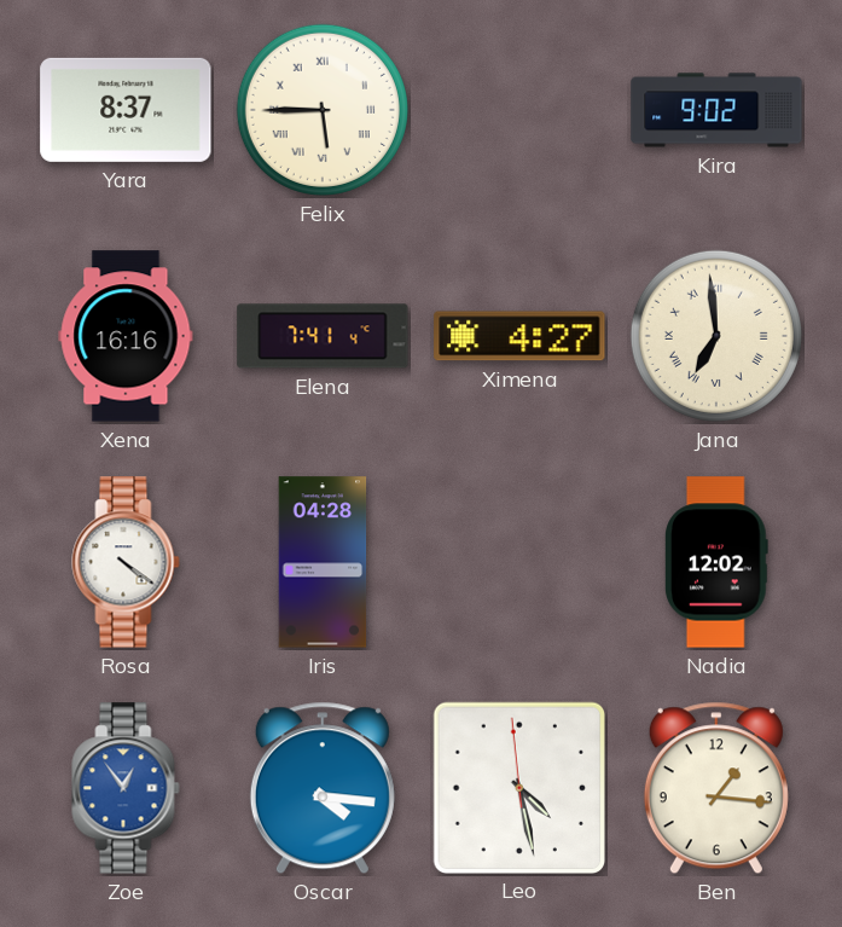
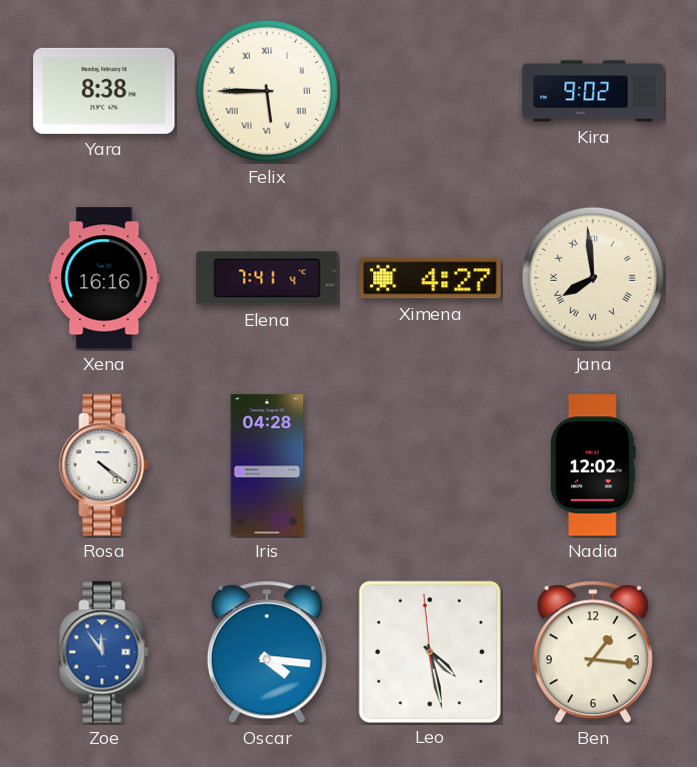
Yara: 8:37 -> 8:38
Jana: 6:59 -> 7:59
Zoe: 12:54 -> 11:54
